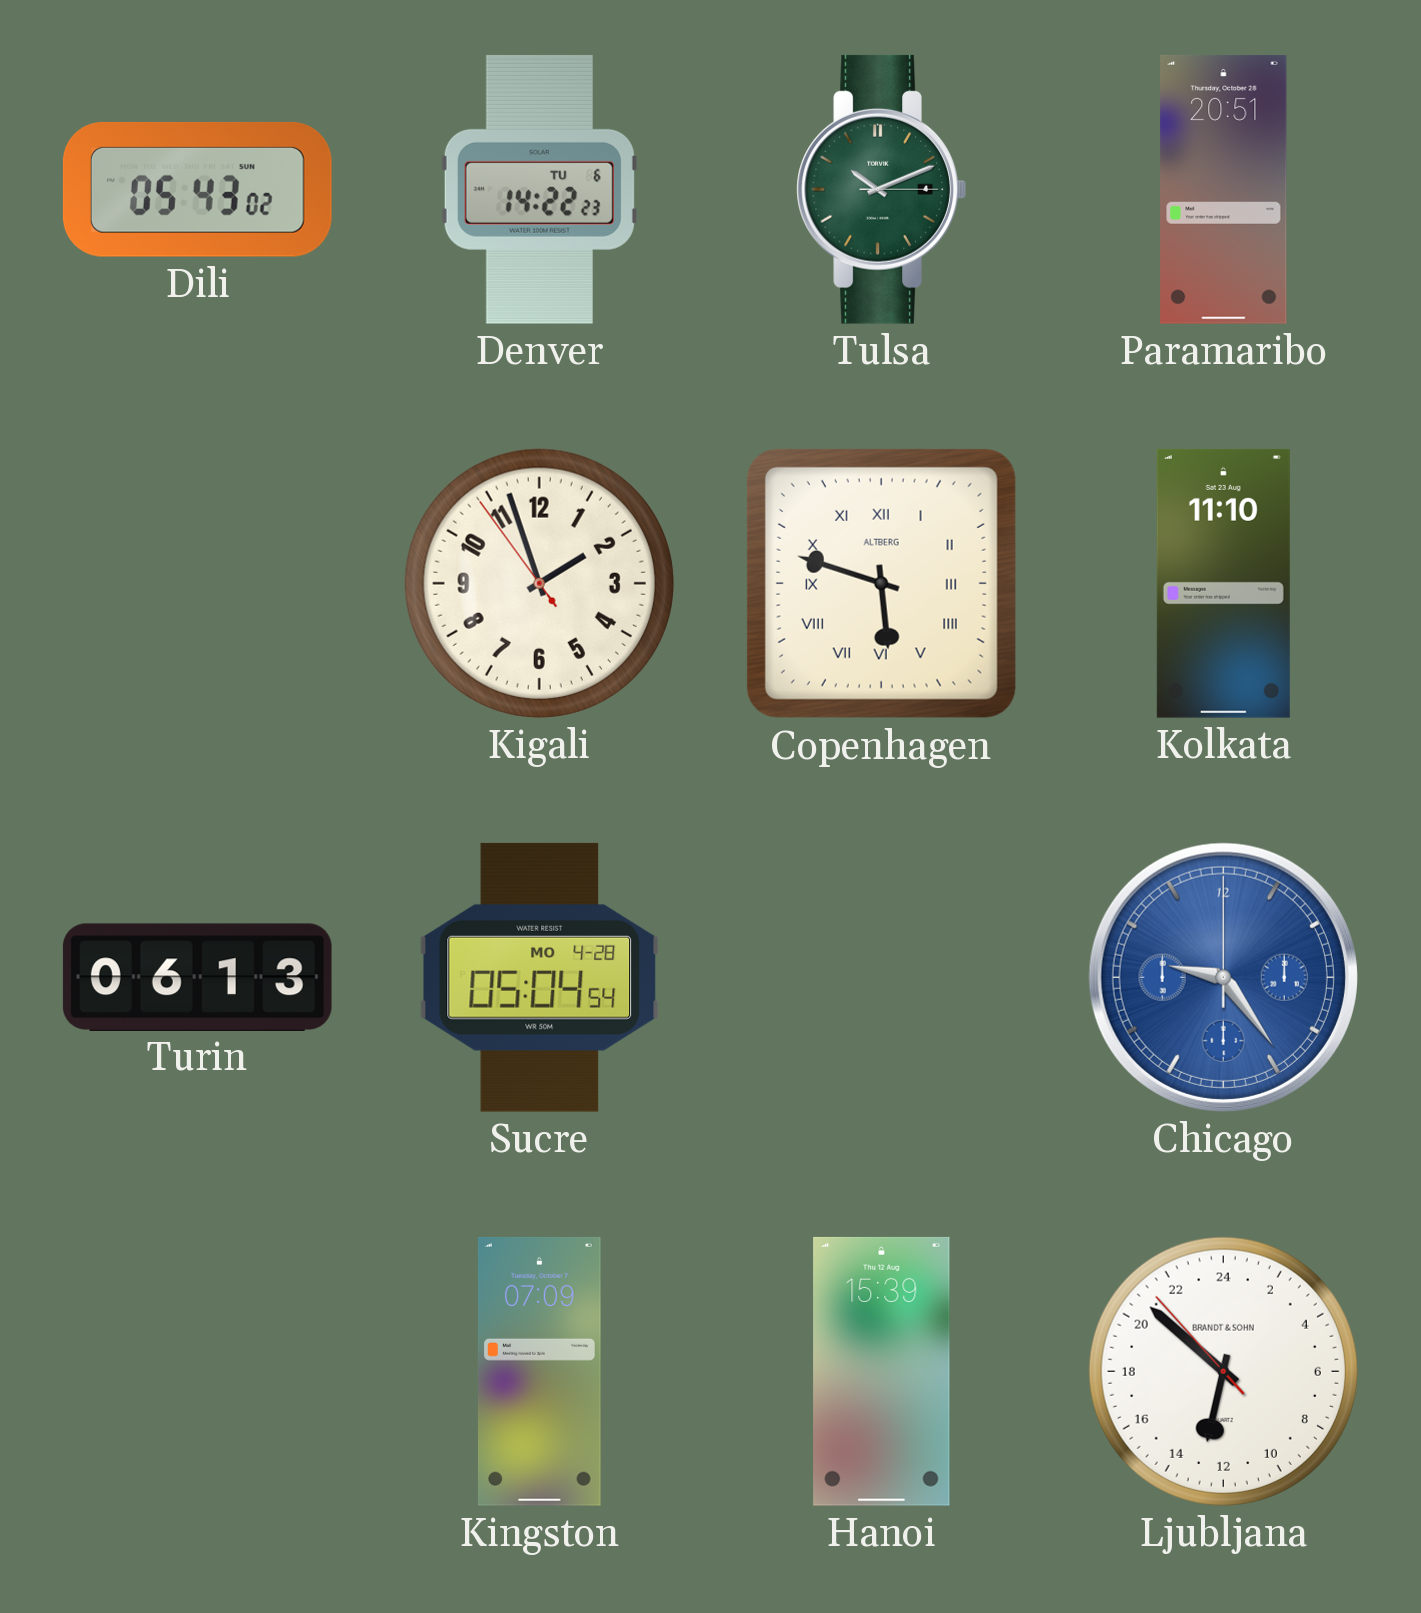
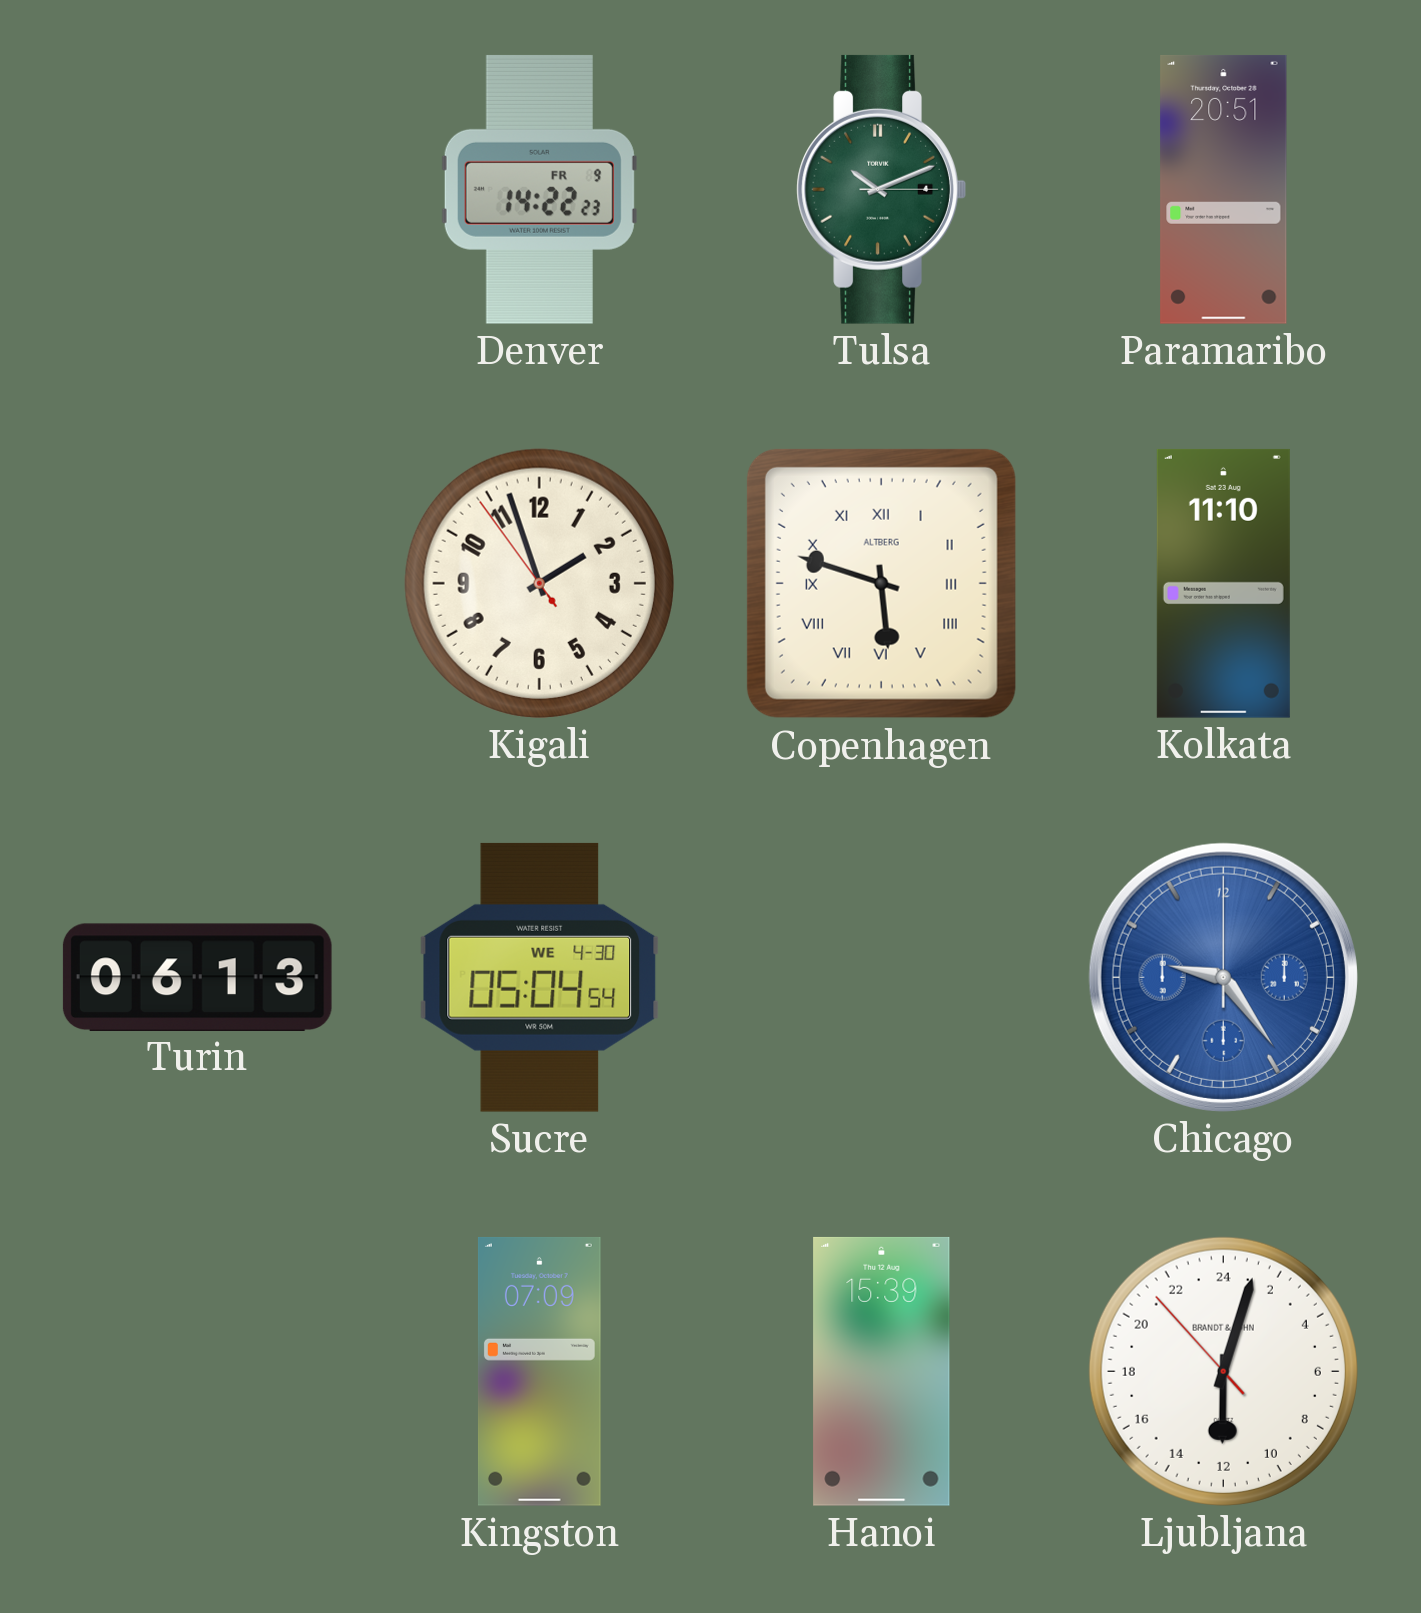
Dili: 05:43 -> none
Denver date: TU 6 -> FR 9
Sucre date: MO 4-28 -> WE 4-30
Ljubljana: 12:51 -> 12:02
